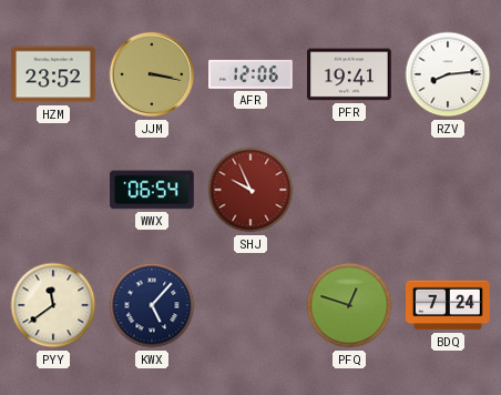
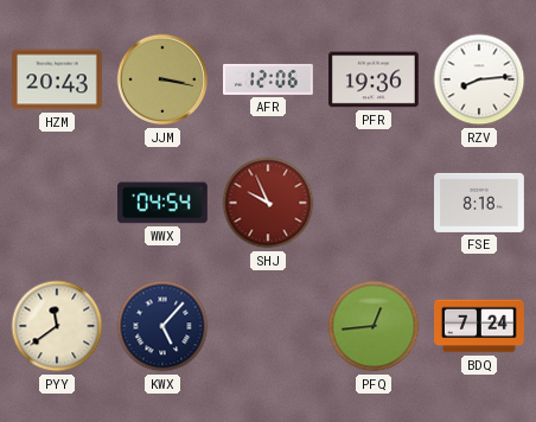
HZM: 23:52 -> 20:43
PFR: 19:41 -> 19:36
WWX: 06:54 -> 04:54
FSE: none -> 8:18
PFQ: 12:48 -> 12:44
